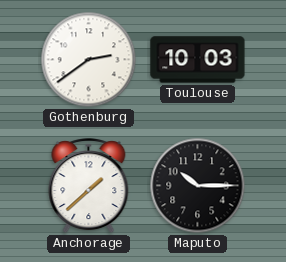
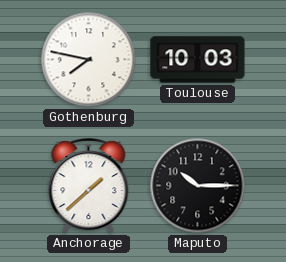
Gothenburg: 2:39 -> 7:47
